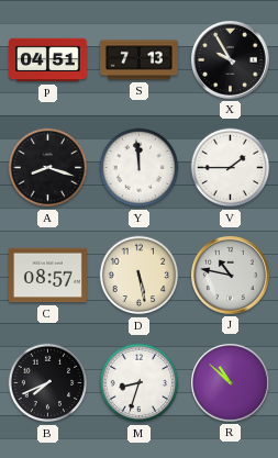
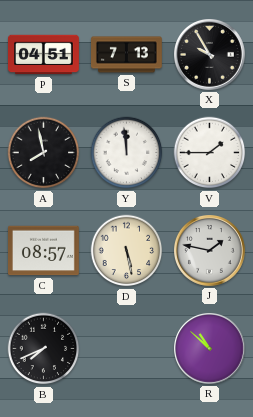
A: 8:18 -> 7:58
J: 10:47 -> 1:47
M: 8:33 -> none
